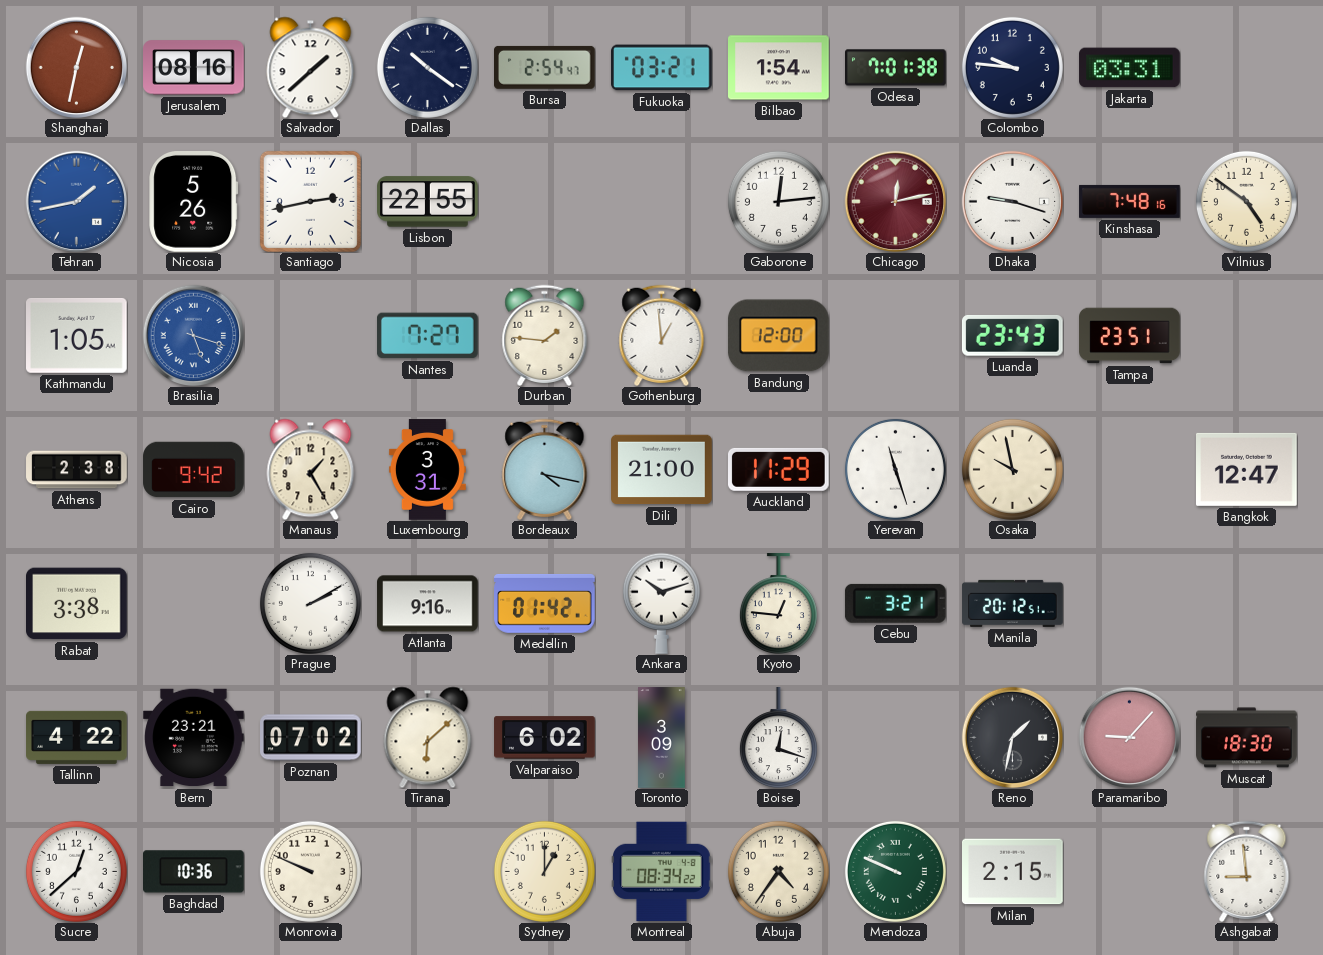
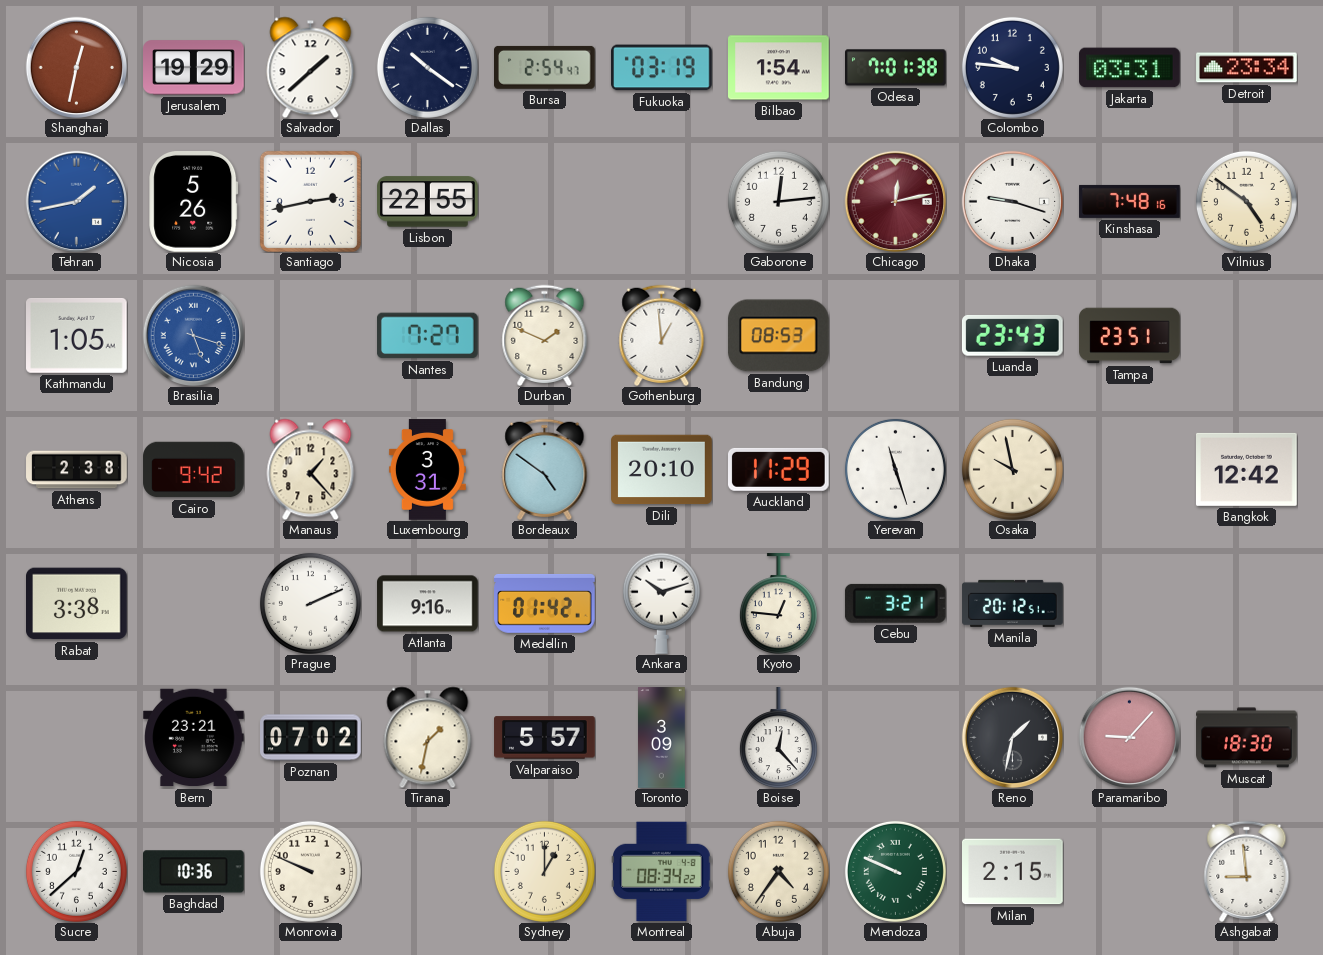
Jerusalem: 08:16 -> 19:29
Fukuoka: 03:21 -> 03:19
Detroit: none -> 23:34
Durban: 1:46 -> 1:49
Bandung: 12:00 -> 08:53
Manaus: 1:25 -> 1:23
Bordeaux: 4:17 -> 4:51
Dili: 21:00 -> 20:10
Bangkok: 12:47 -> 12:42
Prague: 2:10 -> 2:11
Tallinn: 4:22 -> none
Tirana: 6:08 -> 1:32
Valparaiso: 6:02 -> 5:57
Boise: 12:18 -> 12:23
